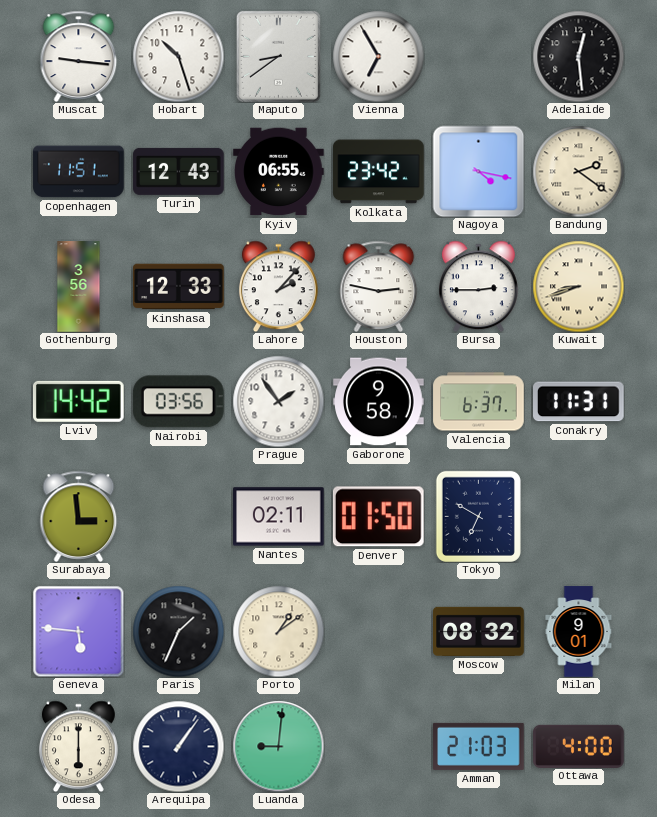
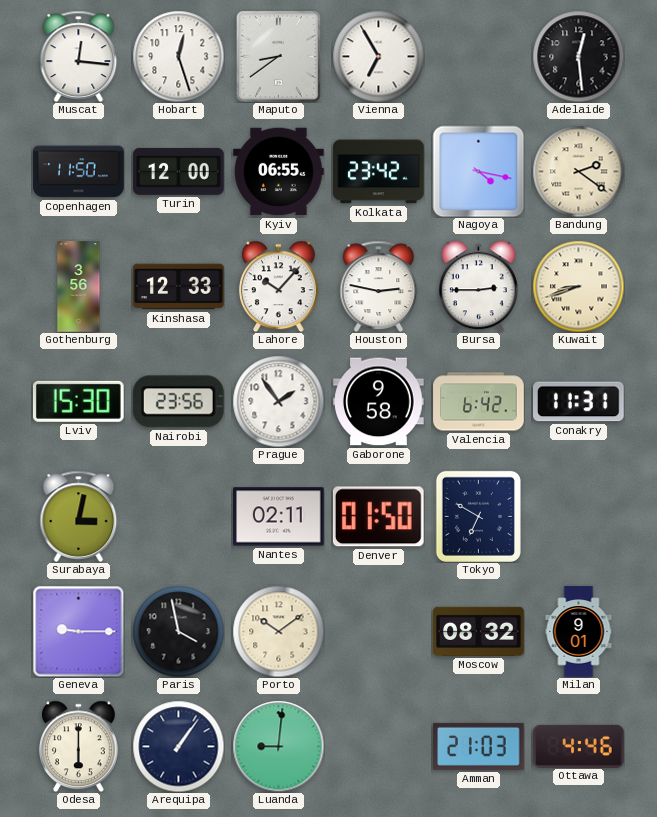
Muscat: 9:16 -> 12:16
Hobart: 10:27 -> 12:27
Copenhagen: 11:51 -> 11:50
Turin: 12:43 -> 12:00
Lahore: 2:07 -> 10:07
Lviv: 14:42 -> 15:30
Nairobi: 03:56 -> 23:56
Valencia: 6:37 -> 6:42
Surabaya: 2:59 -> 3:02
Geneva: 5:46 -> 9:15
Paris: 1:34 -> 3:58
Porto: 1:09 -> 10:09
Ottawa: 4:00 -> 4:46
